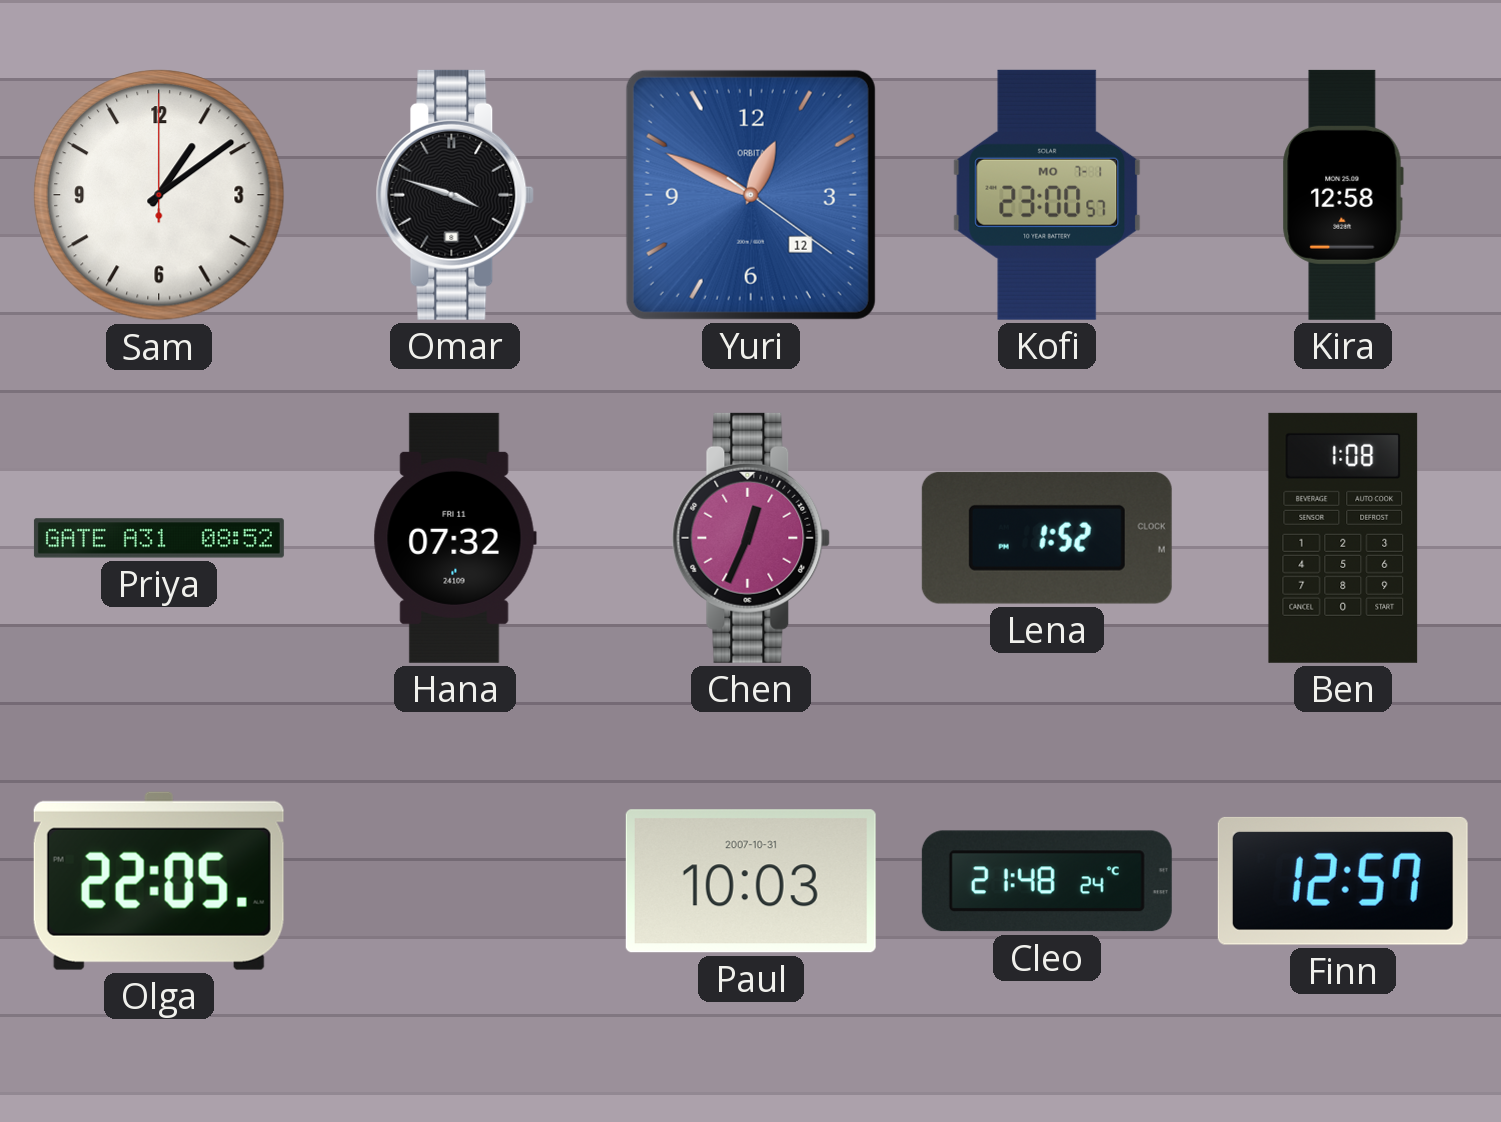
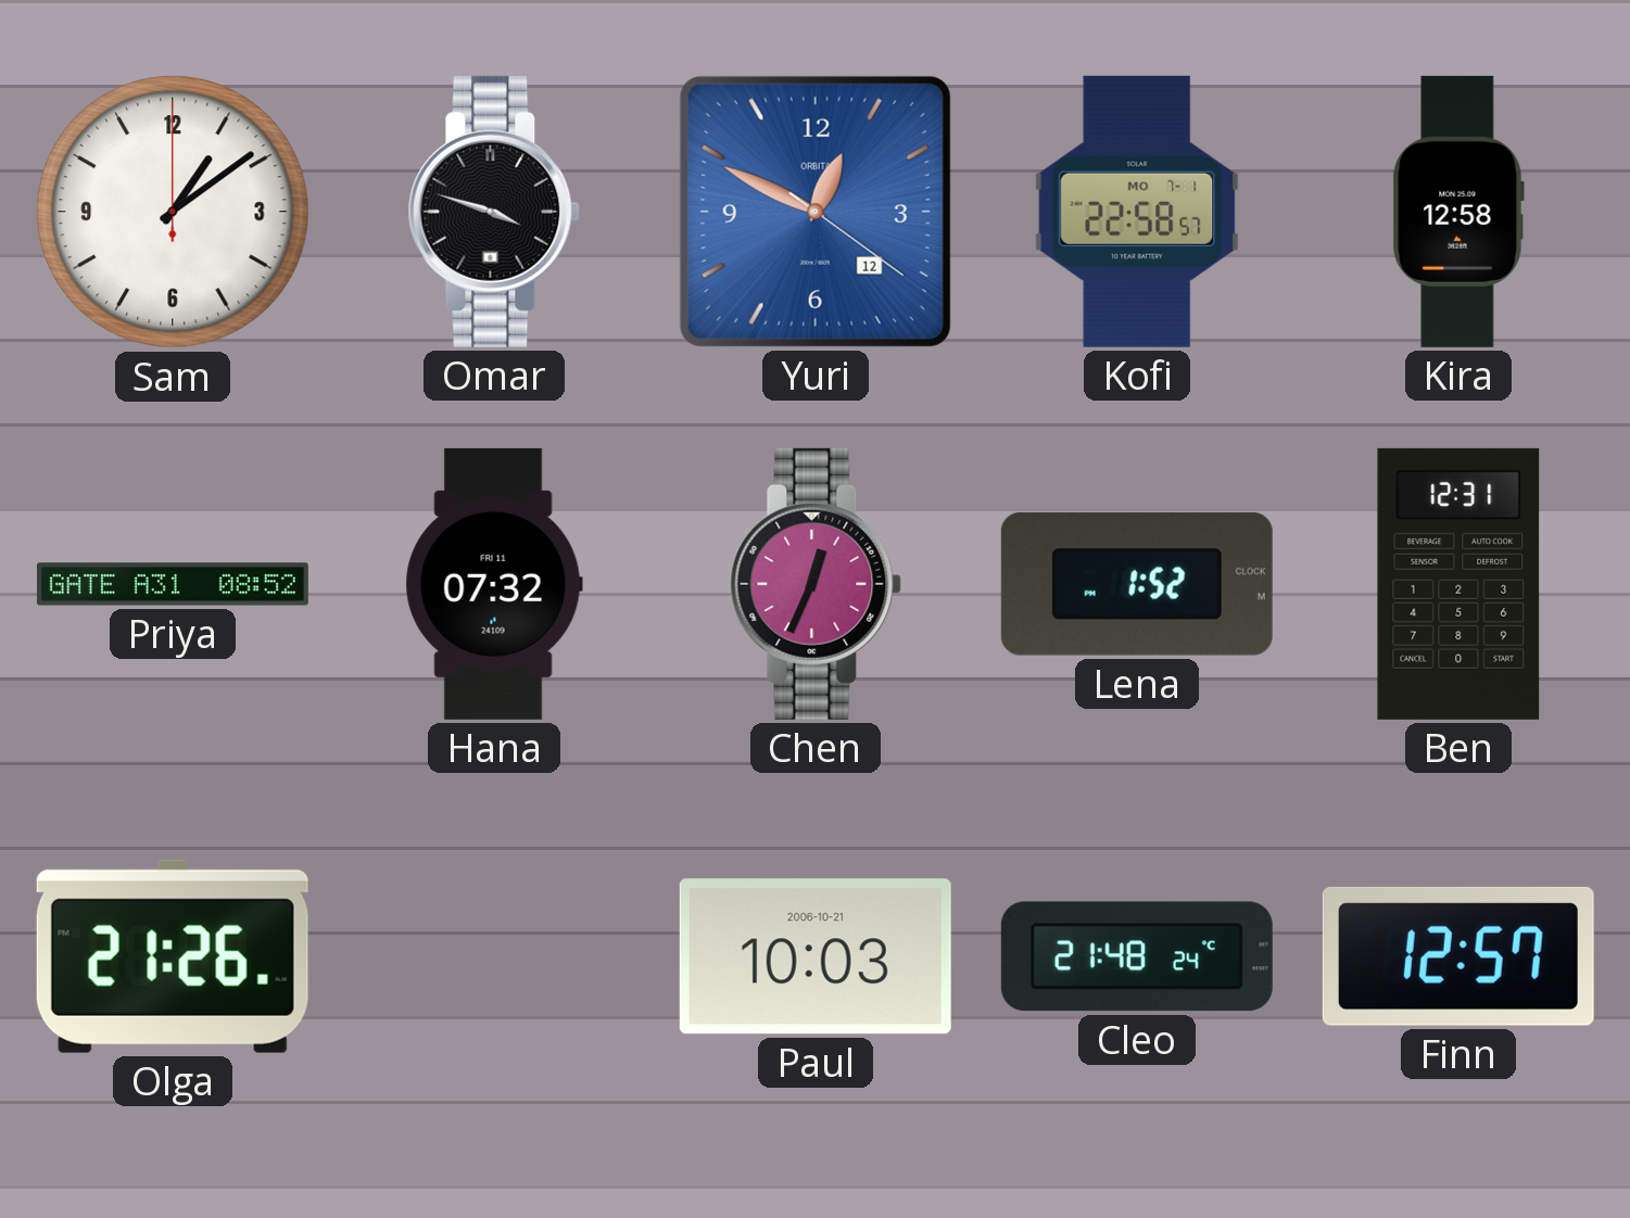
Kofi: 23:00 -> 22:58
Ben: 1:08 -> 12:31
Olga: 22:05 -> 21:26
Paul date: 2007-10-31 -> 2006-10-21
